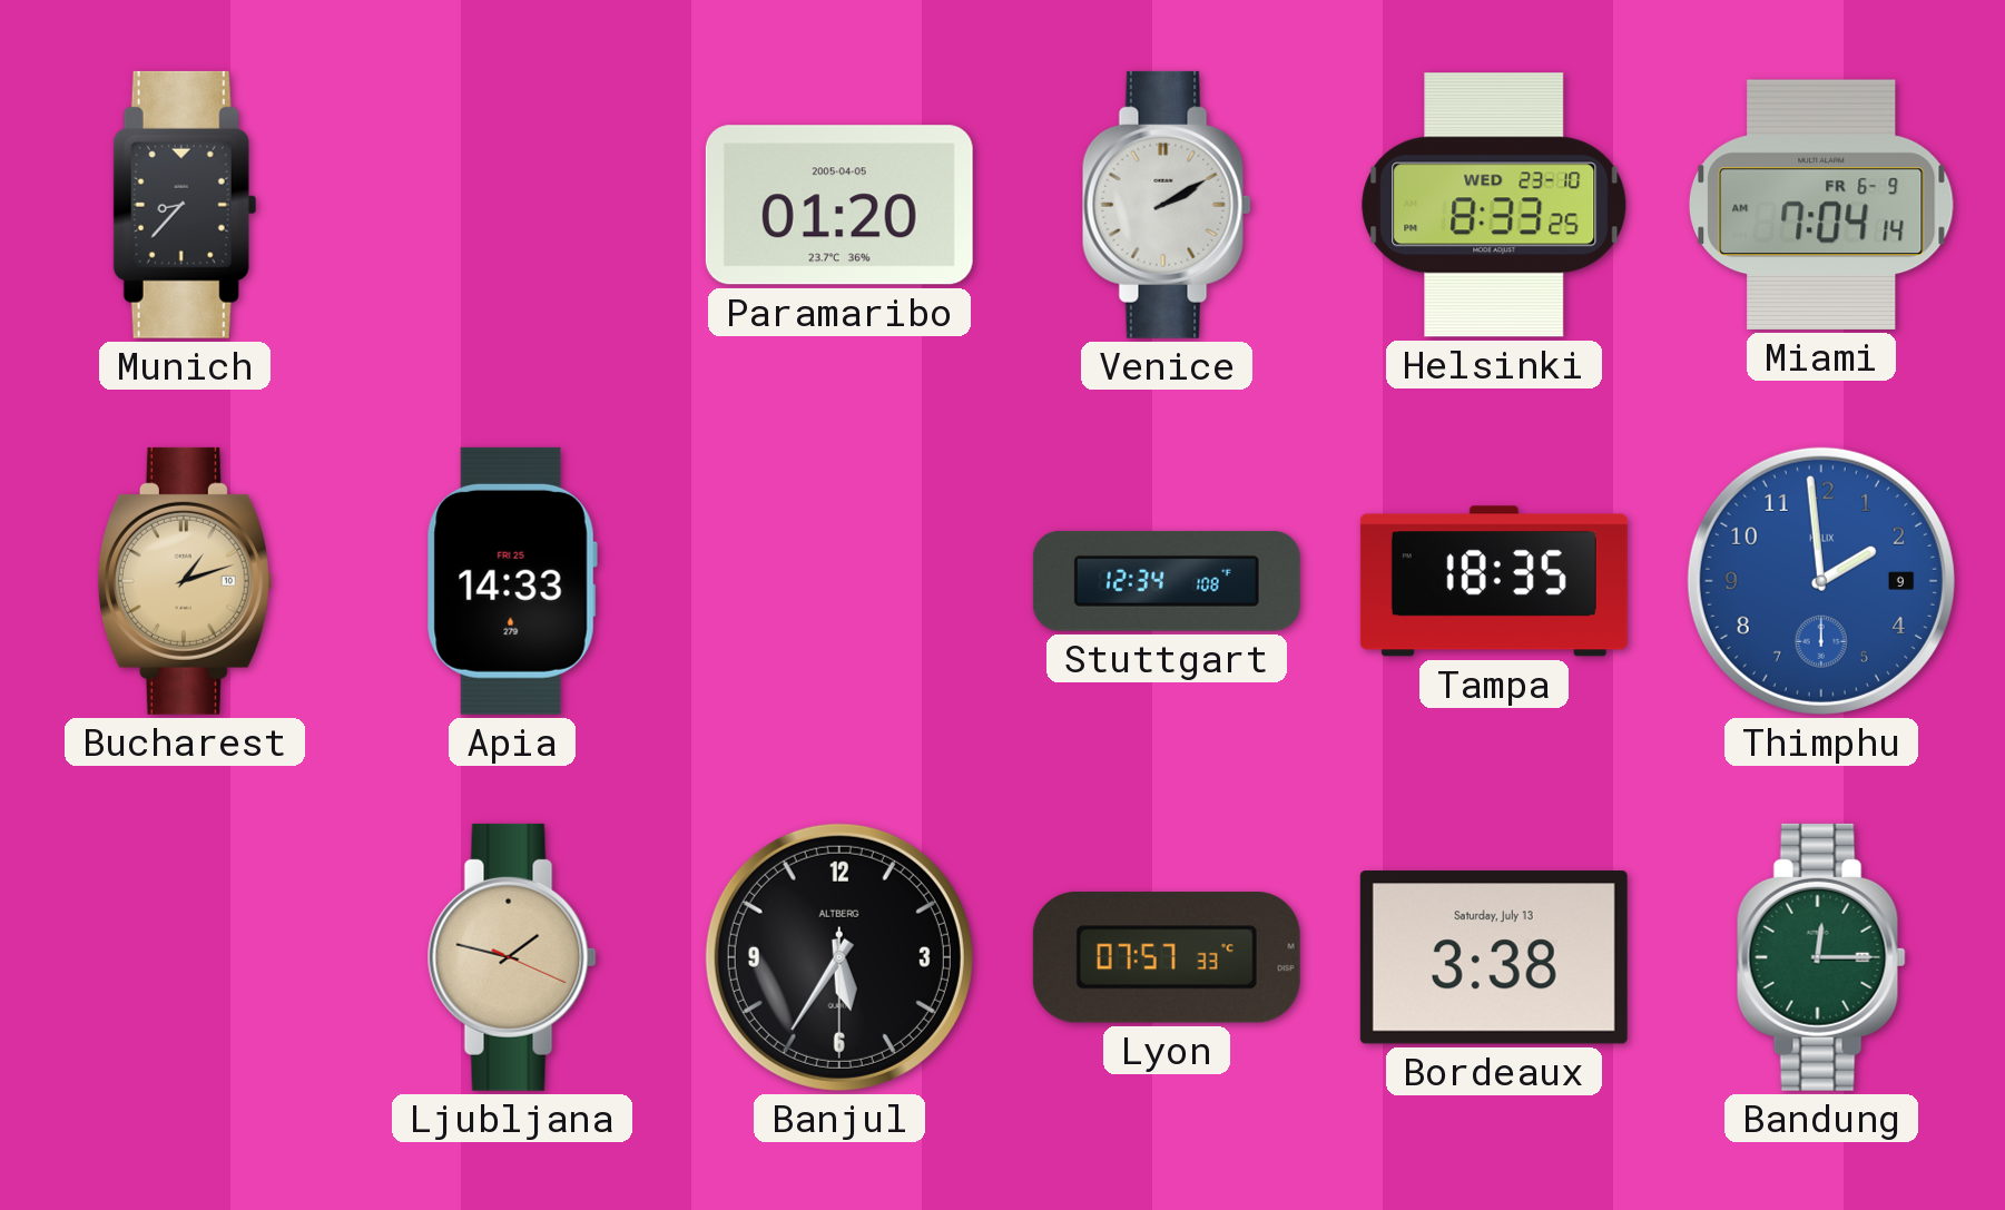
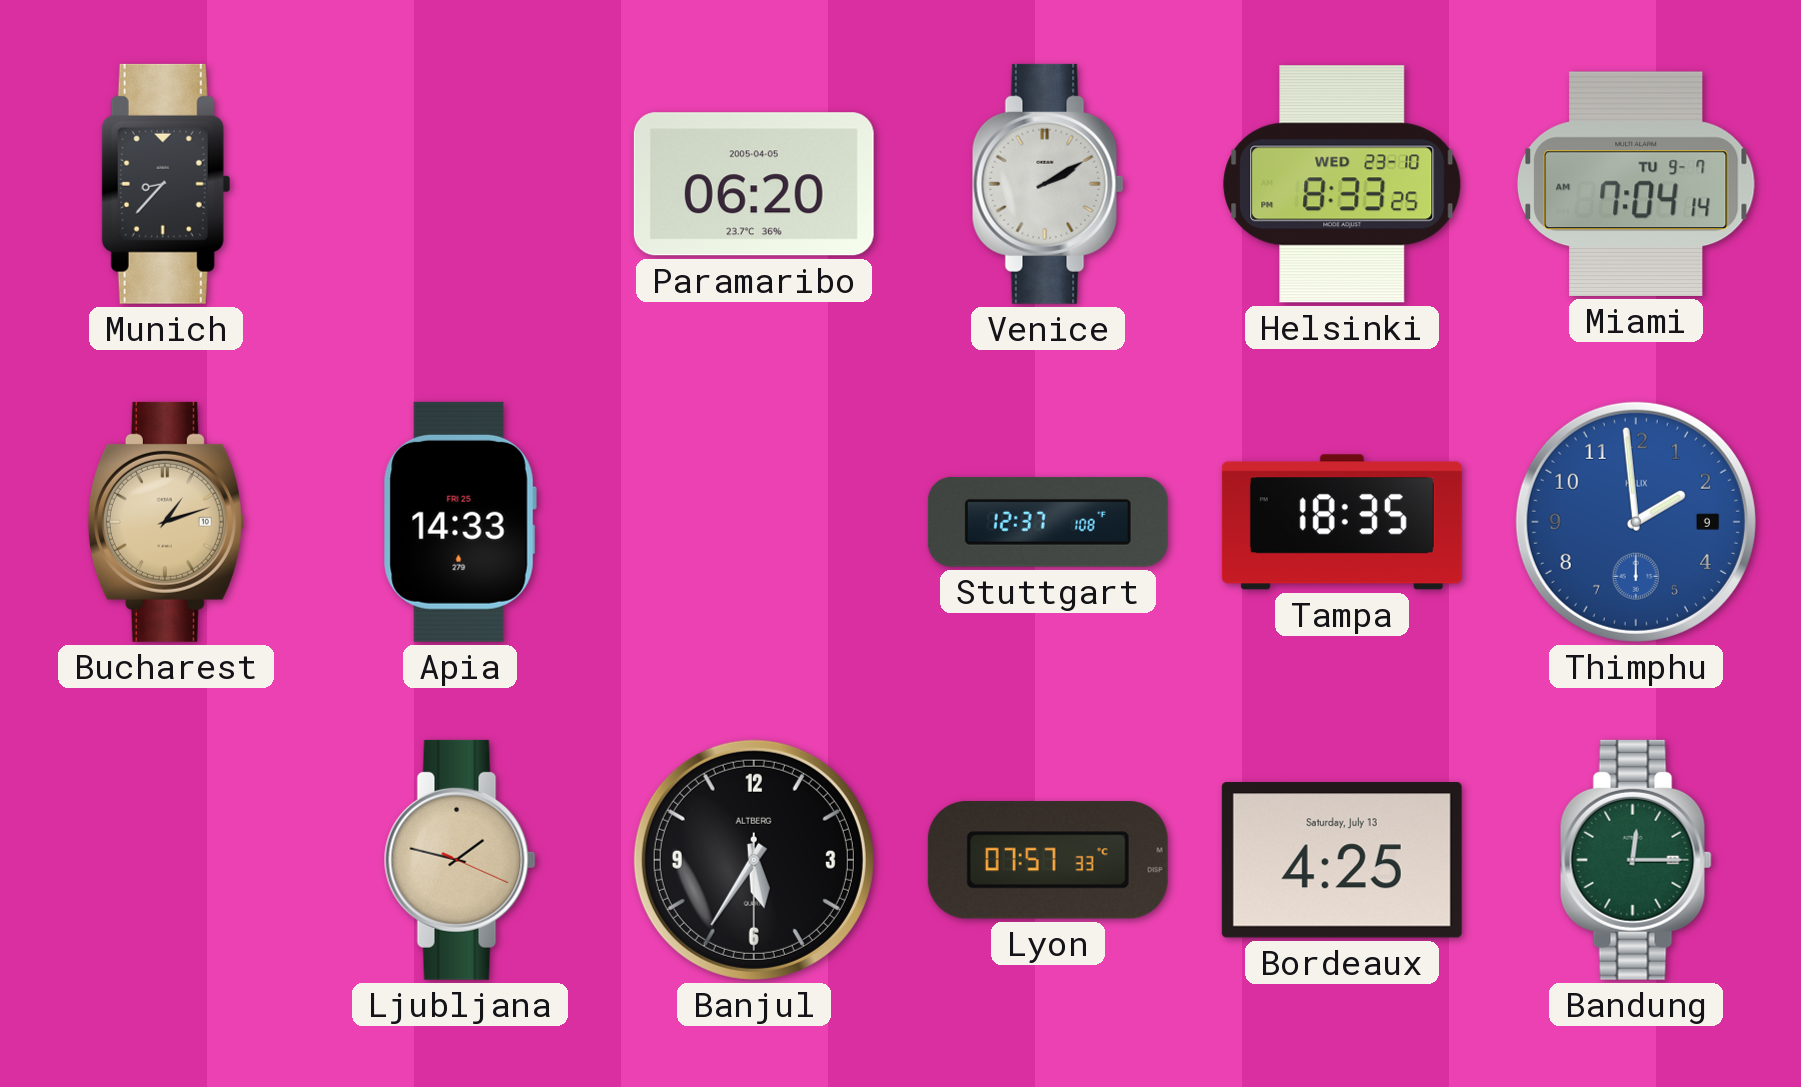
Paramaribo: 01:20 -> 06:20
Miami date: FR 6-9 -> TU 9-7
Stuttgart: 12:34 -> 12:37
Bordeaux: 3:38 -> 4:25
